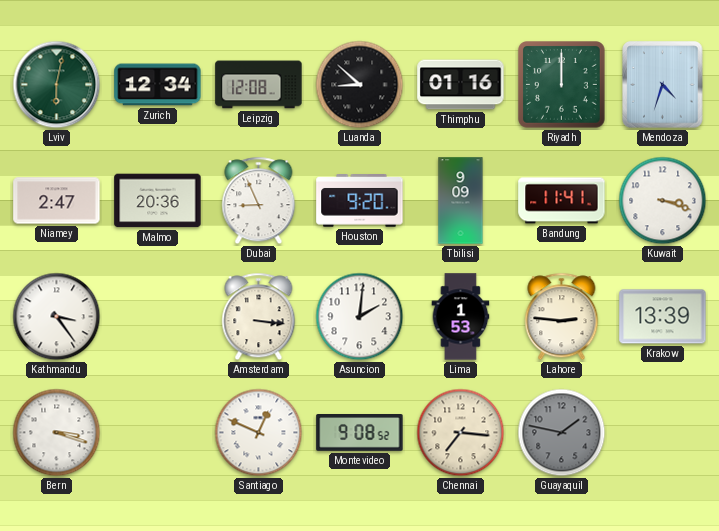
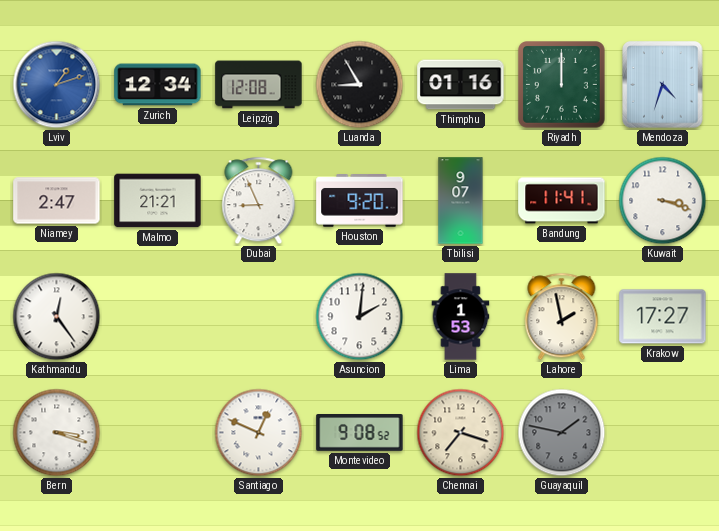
Lviv: 6:02 -> 1:12
Lviv dial: green -> blue
Luanda: 8:52 -> 8:55
Malmo: 20:36 -> 21:21
Tbilisi: 9:09 -> 9:07
Kathmandu: 3:24 -> 12:24
Amsterdam: 3:16 -> none
Lahore: 2:46 -> 1:58
Krakow: 13:39 -> 17:27
Chennai: 7:16 -> 7:18
